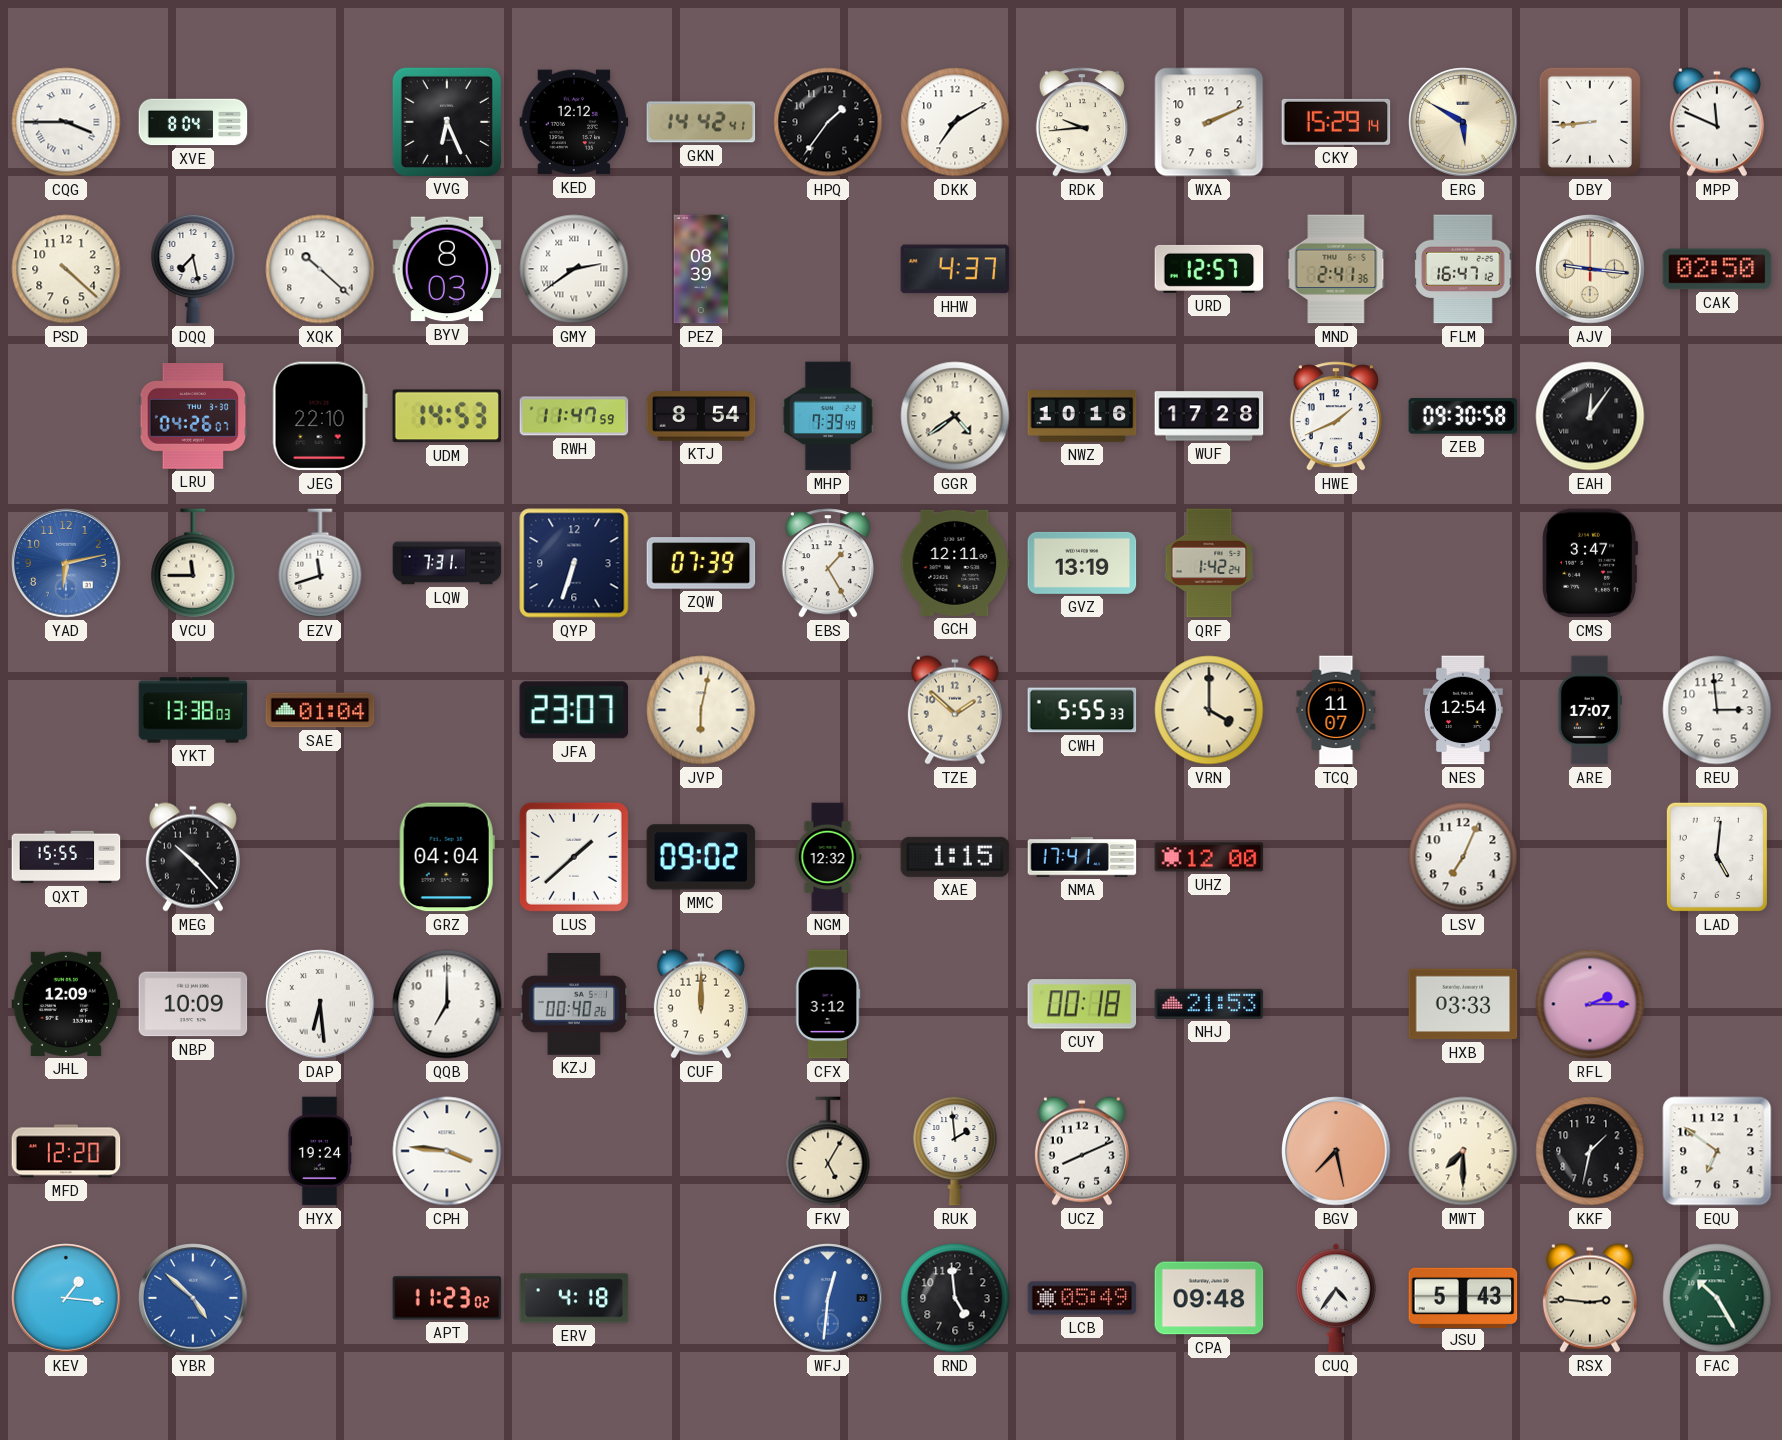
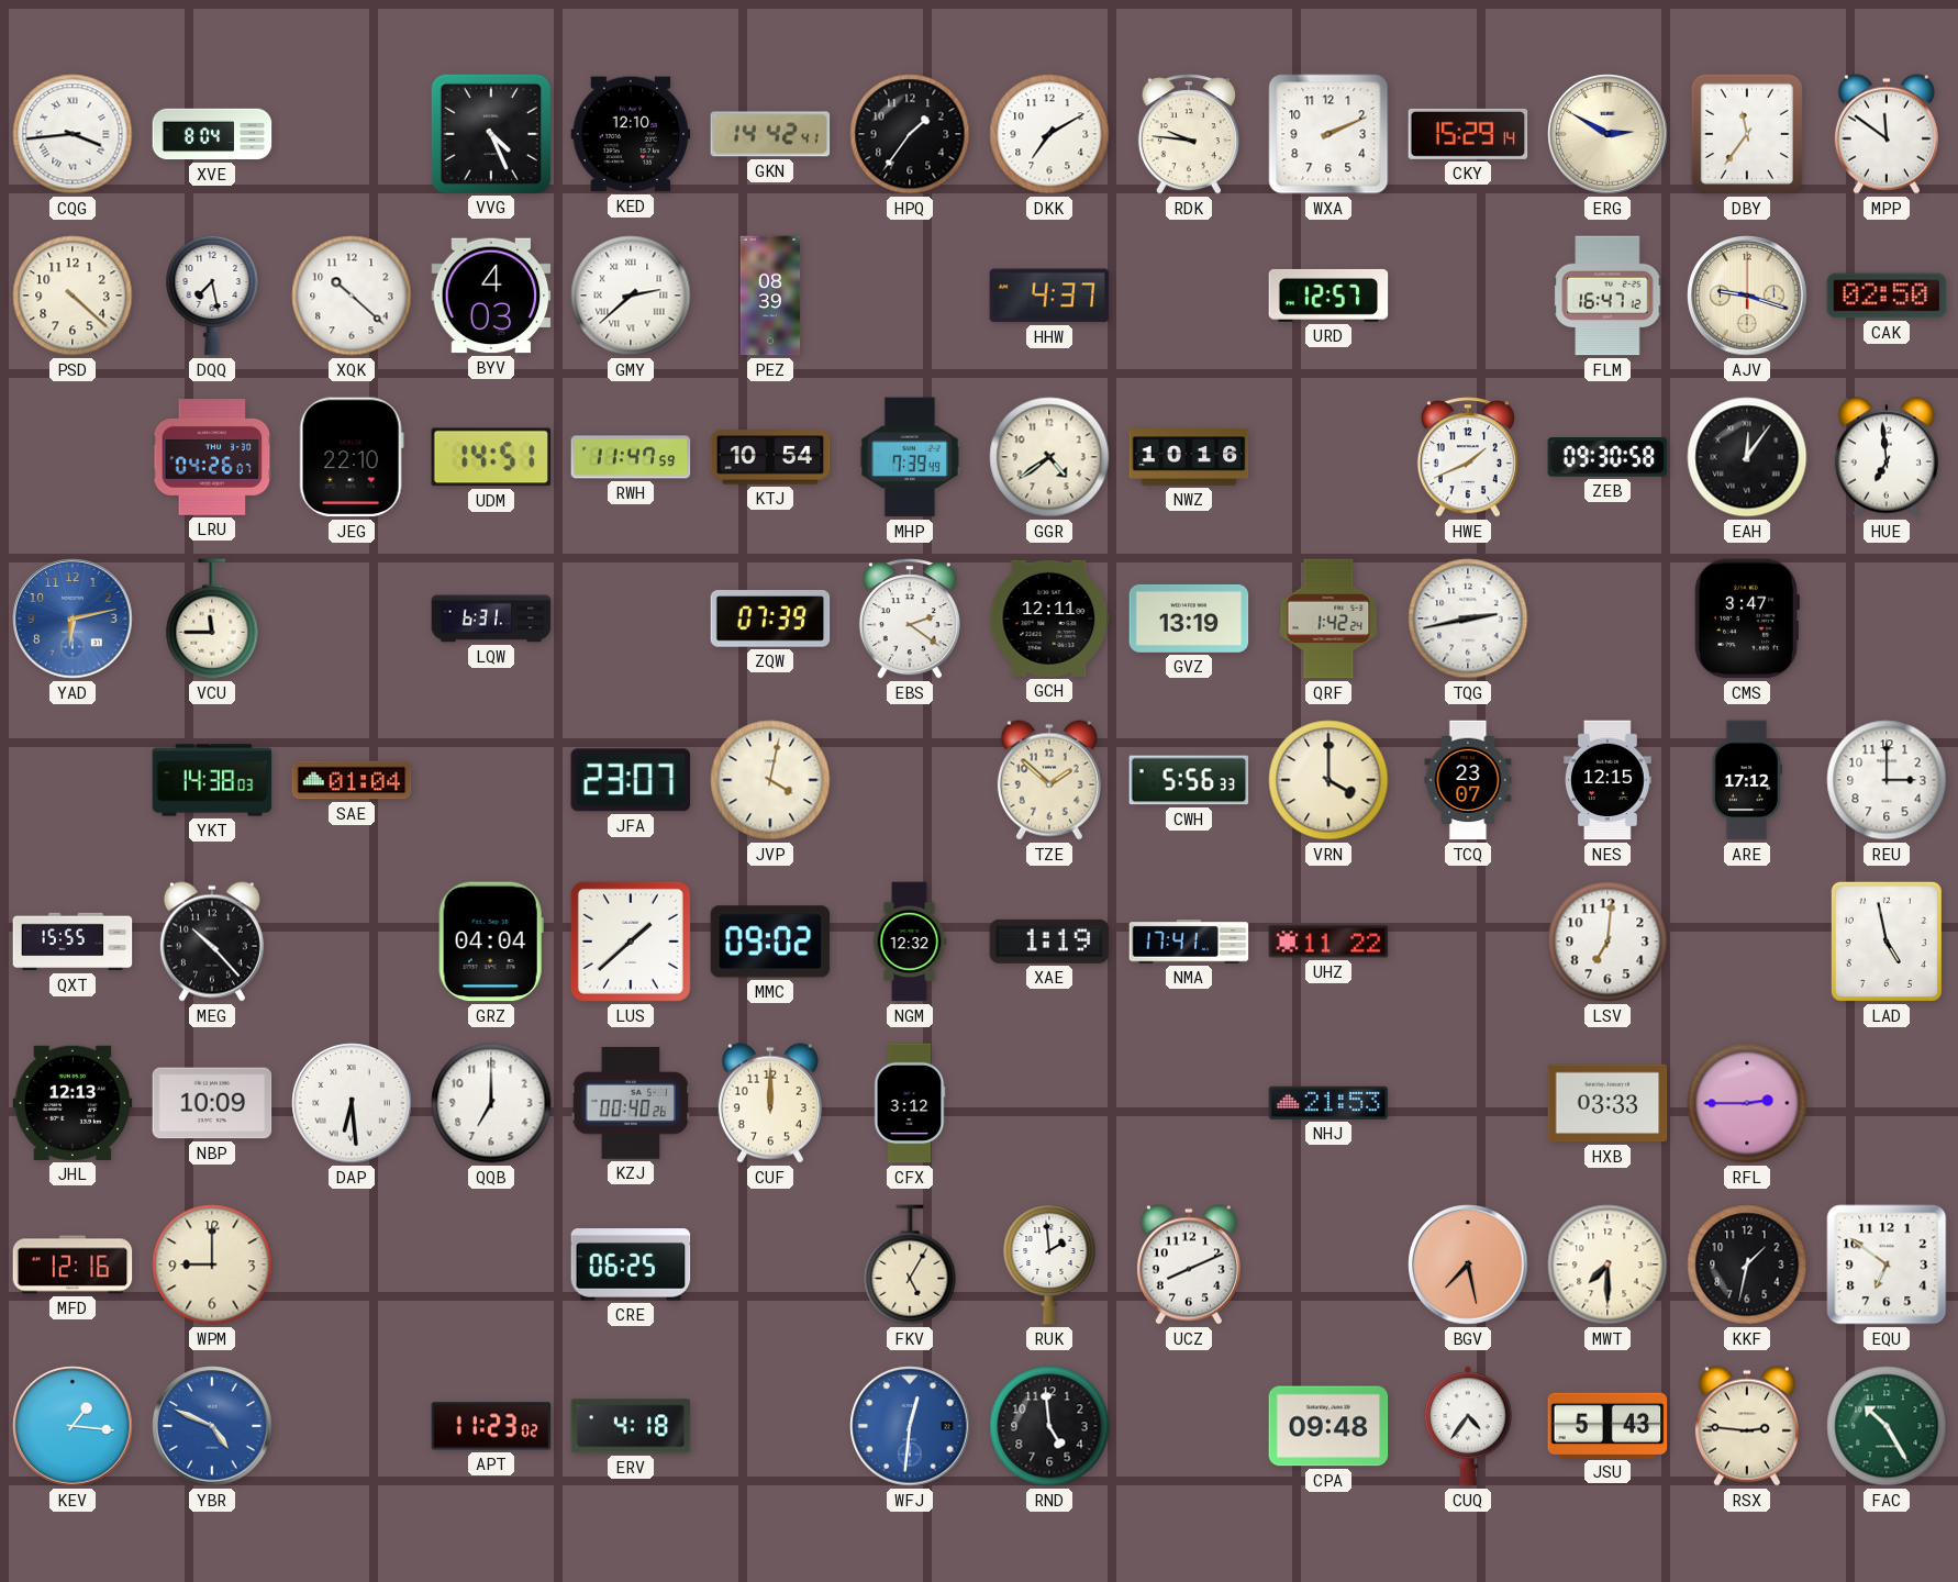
CQG: 3:45 -> 3:44
VVG: 6:26 -> 4:26
KED: 12:12 -> 12:10
RDK: 9:44 -> 9:46
ERG: 5:50 -> 2:50
DBY: 8:44 -> 11:36
MPP: 11:49 -> 11:51
BYV: 8:03 -> 4:03
GMY: 2:39 -> 2:38
MND: 2:41 -> none
AJV: 9:16 -> 9:18
UDM: 14:53 -> 14:51
KTJ: 8:54 -> 10:54
WUF: 17:28 -> none
HUE: none -> 6:59
EZV: 11:42 -> none
LQW: 7:31 -> 6:31
QYP: 6:33 -> none
EBS: 1:25 -> 2:21
TQG: none -> 2:43
YKT: 13:38 -> 14:38
JVP: 6:02 -> 4:02
CWH: 5:55 -> 5:56
TCQ: 11:07 -> 23:07
NES: 12:54 -> 12:15
ARE: 17:07 -> 17:12
REU: 2:59 -> 3:00
XAE: 1:15 -> 1:19
UHZ: 12:00 -> 11:22
LSV: 7:04 -> 7:01
LAD: 5:01 -> 4:58
JHL: 12:09 -> 12:13
CUY: 00:18 -> none
RFL: 2:15 -> 2:45
MFD: 12:20 -> 12:16
WPM: none -> 9:00
HYX: 19:24 -> none
CPH: 3:46 -> none
CRE: none -> 06:25
YBR: 4:52 -> 4:49
LCB: 05:49 -> none
